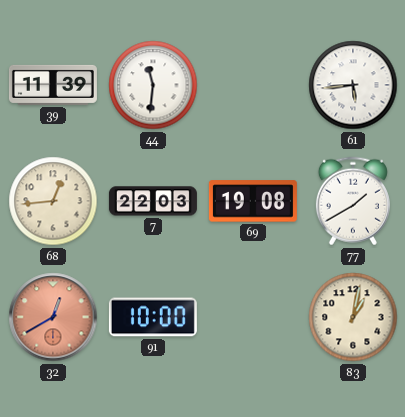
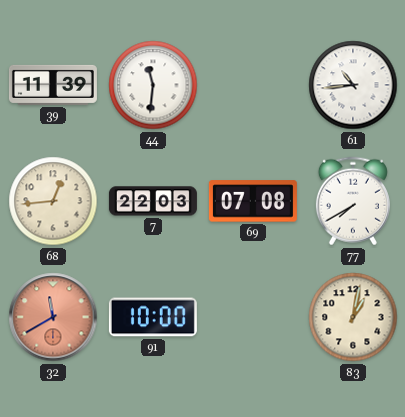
61: 5:44 -> 10:44
69: 19:08 -> 07:08
77: 1:40 -> 7:40
32: 12:40 -> 11:40
